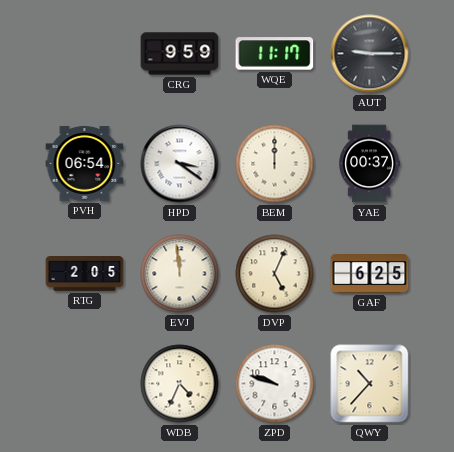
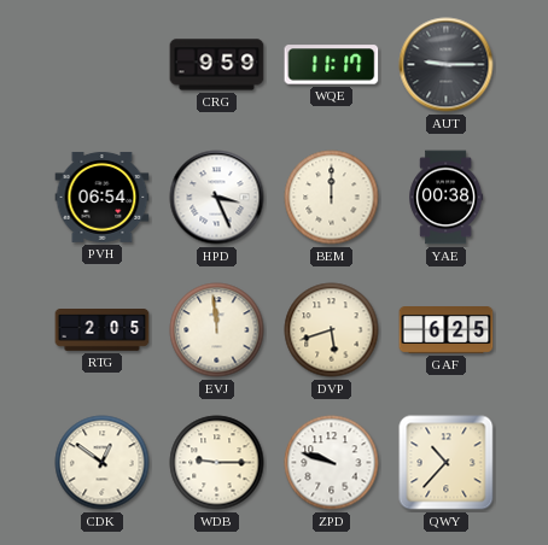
HPD: 3:21 -> 3:26
YAE: 00:37 -> 00:38
DVP: 5:04 -> 5:42
CDK: none -> 12:51
WDB: 4:34 -> 9:15
